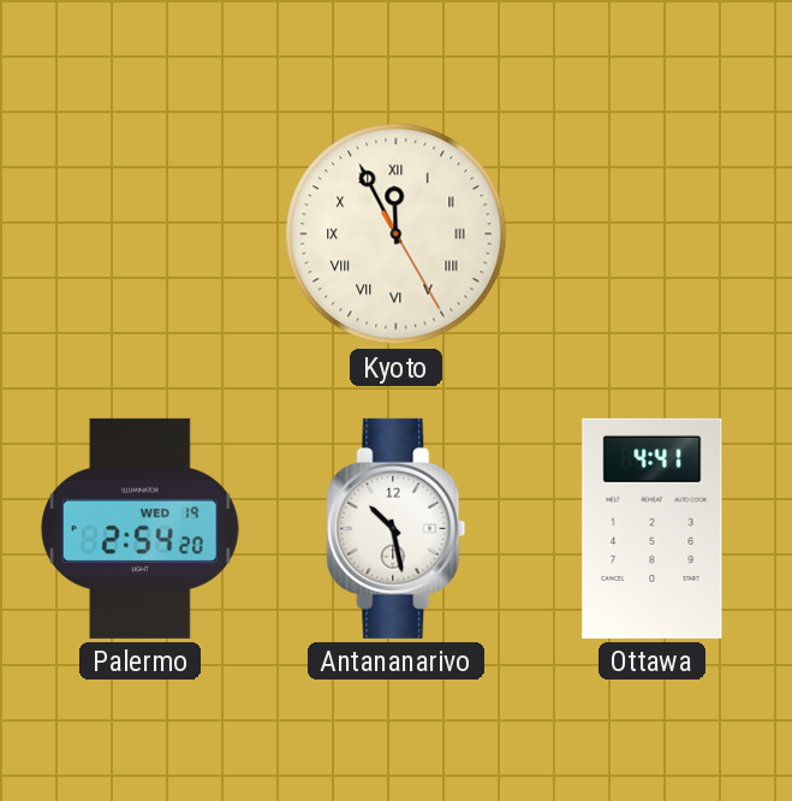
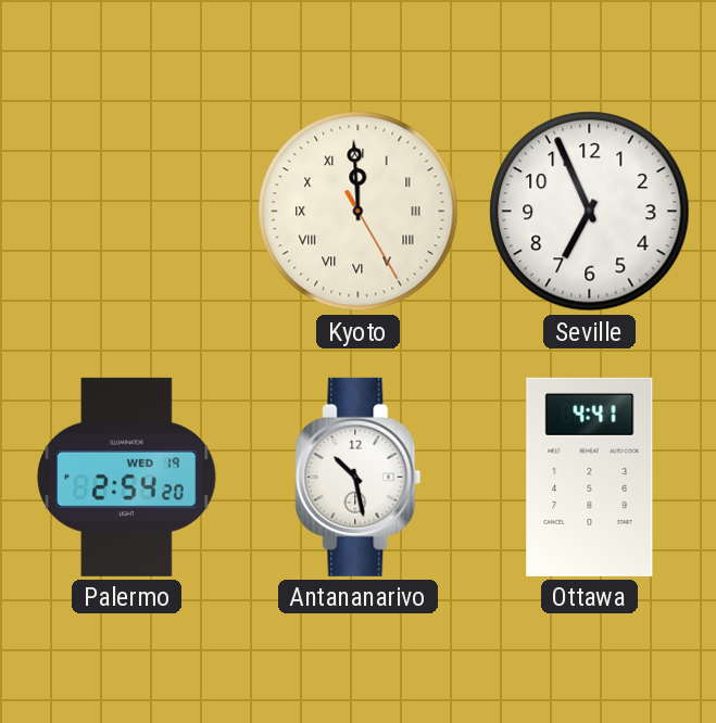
Kyoto: 11:55 -> 11:59
Seville: none -> 6:56
